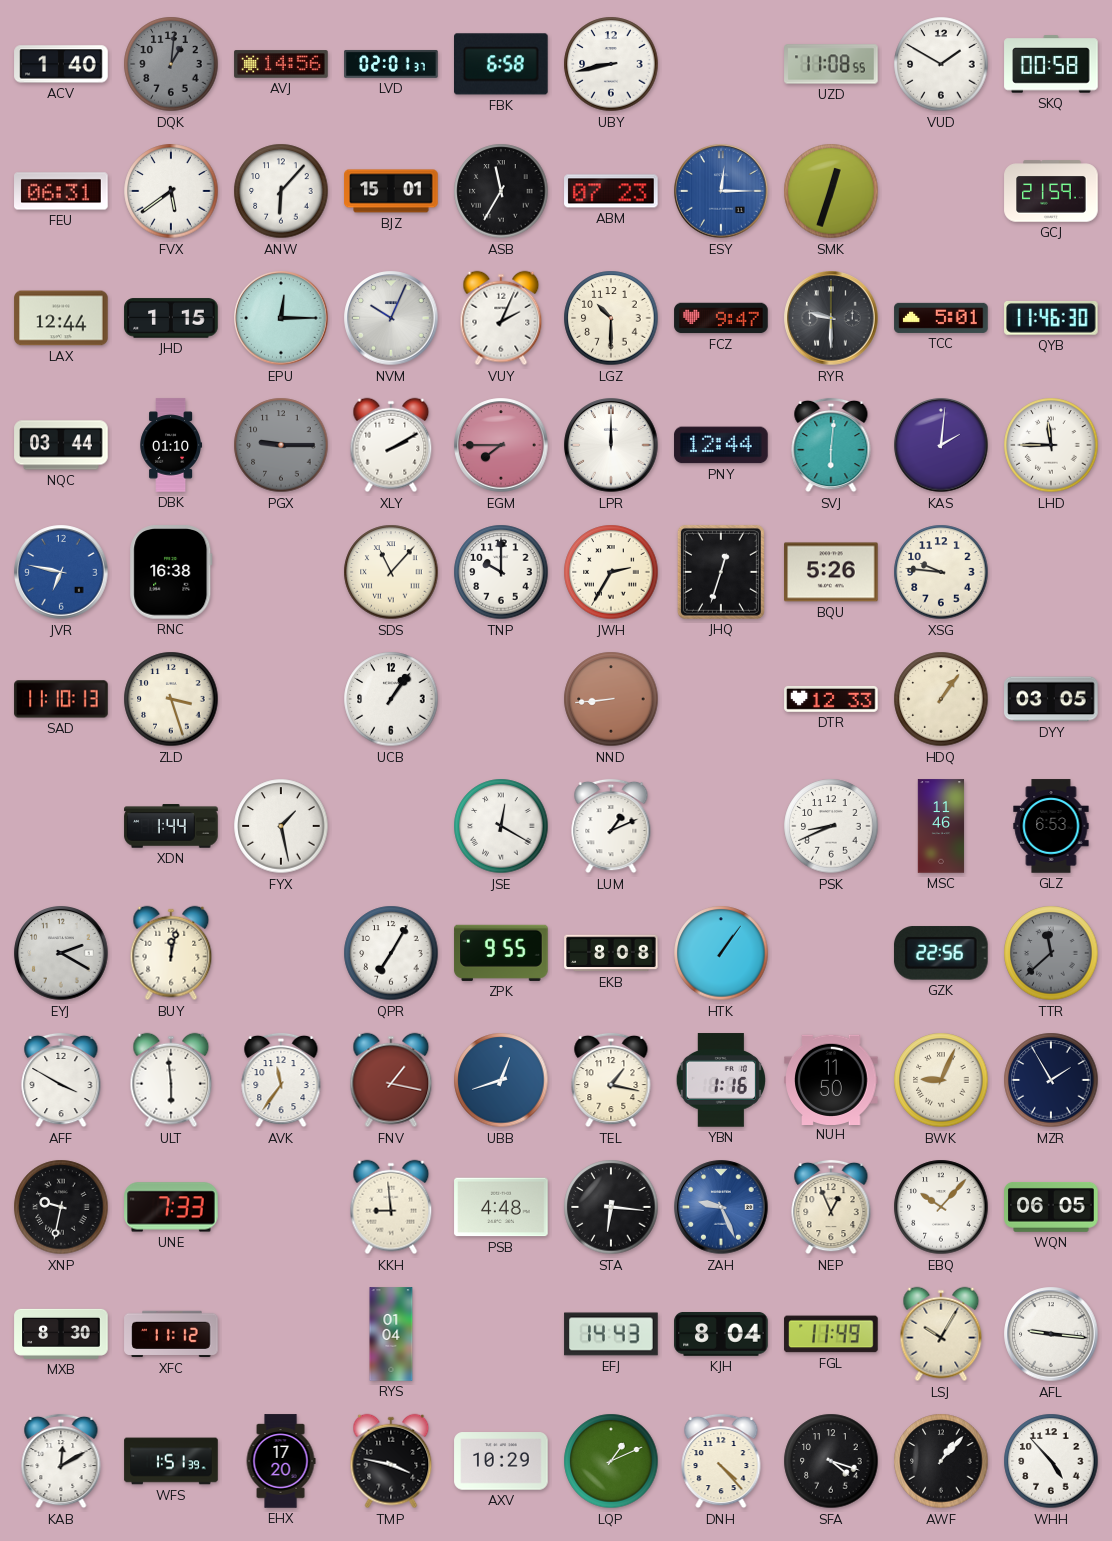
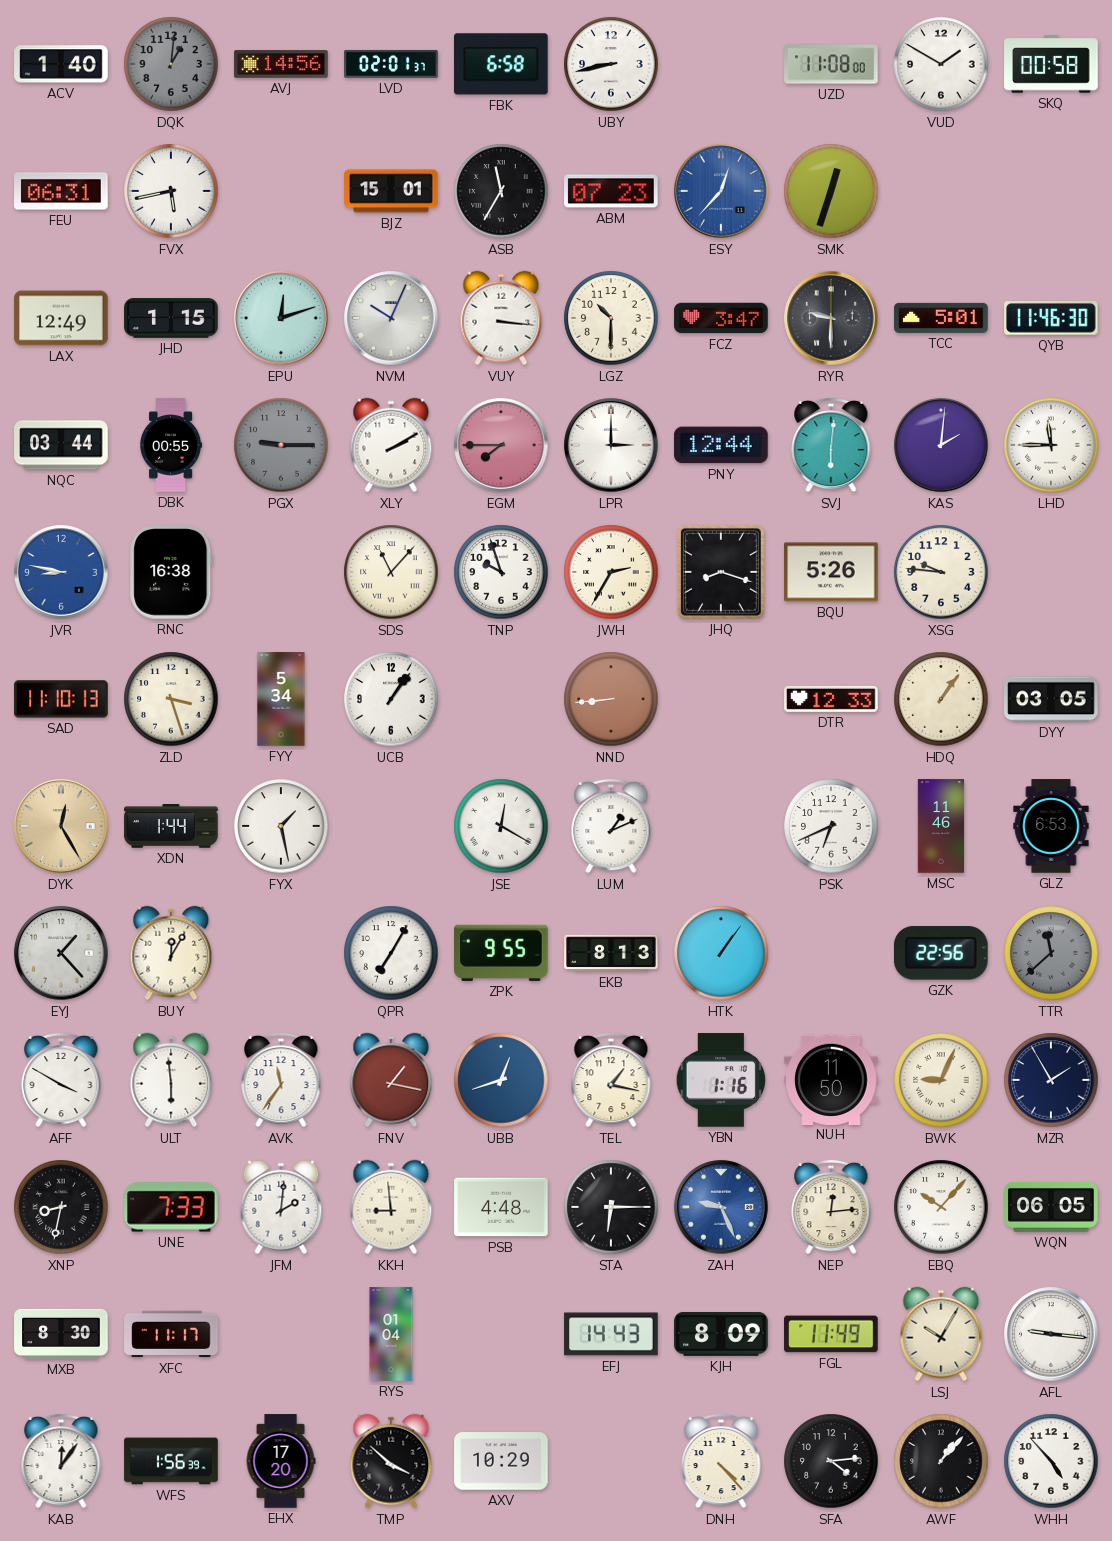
UZD: 11:08:55 -> 11:08:00
FVX: 5:39 -> 5:43
ANW: 6:07 -> none
ESY: 12:15 -> 12:37
GCJ: 21:59 -> none
LAX: 12:44 -> 12:49
EPU: 12:15 -> 12:12
VUY: 2:04 -> 3:16
FCZ: 9:47 -> 3:47
DBK: 01:10 -> 00:55
LPR: 12:00 -> 3:00
JVR: 6:47 -> 8:47
TNP: 10:00 -> 9:57
JHQ: 12:33 -> 8:18
FYY: none -> 5:34
DYK: none -> 12:25
PSK: 8:41 -> 6:41
EYJ: 2:20 -> 1:23
BUY: 12:02 -> 12:05
EKB: 8:08 -> 8:13
XNP: 9:32 -> 8:32
JFM: none -> 2:01
STA: 6:16 -> 6:15
NEP: 12:56 -> 12:14
XFC: 11:12 -> 11:17
KJH: 8:04 -> 8:09
KAB: 12:10 -> 12:06
WFS: 1:51 -> 1:56
TMP: 3:47 -> 3:52
LQP: 1:11 -> none
SFA: 4:18 -> 4:14
